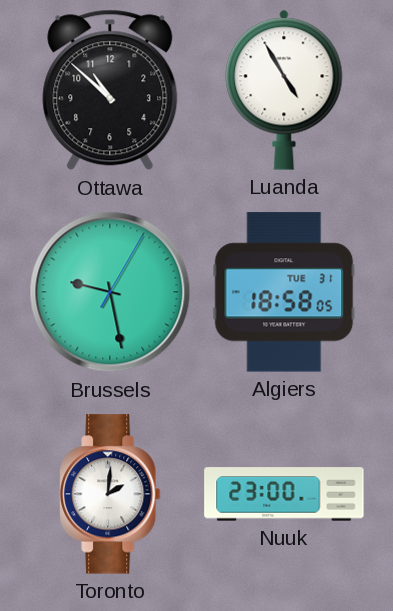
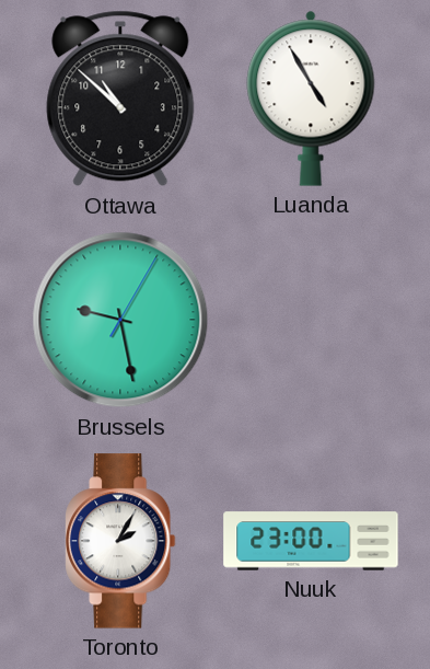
Algiers: 18:58 -> none
Toronto: 2:01 -> 2:05
